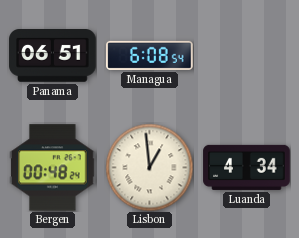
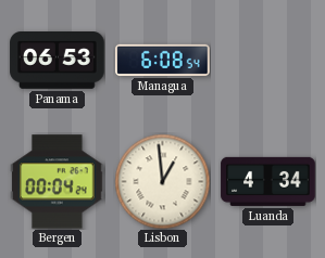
Panama: 06:51 -> 06:53
Bergen: 00:48 -> 00:04
